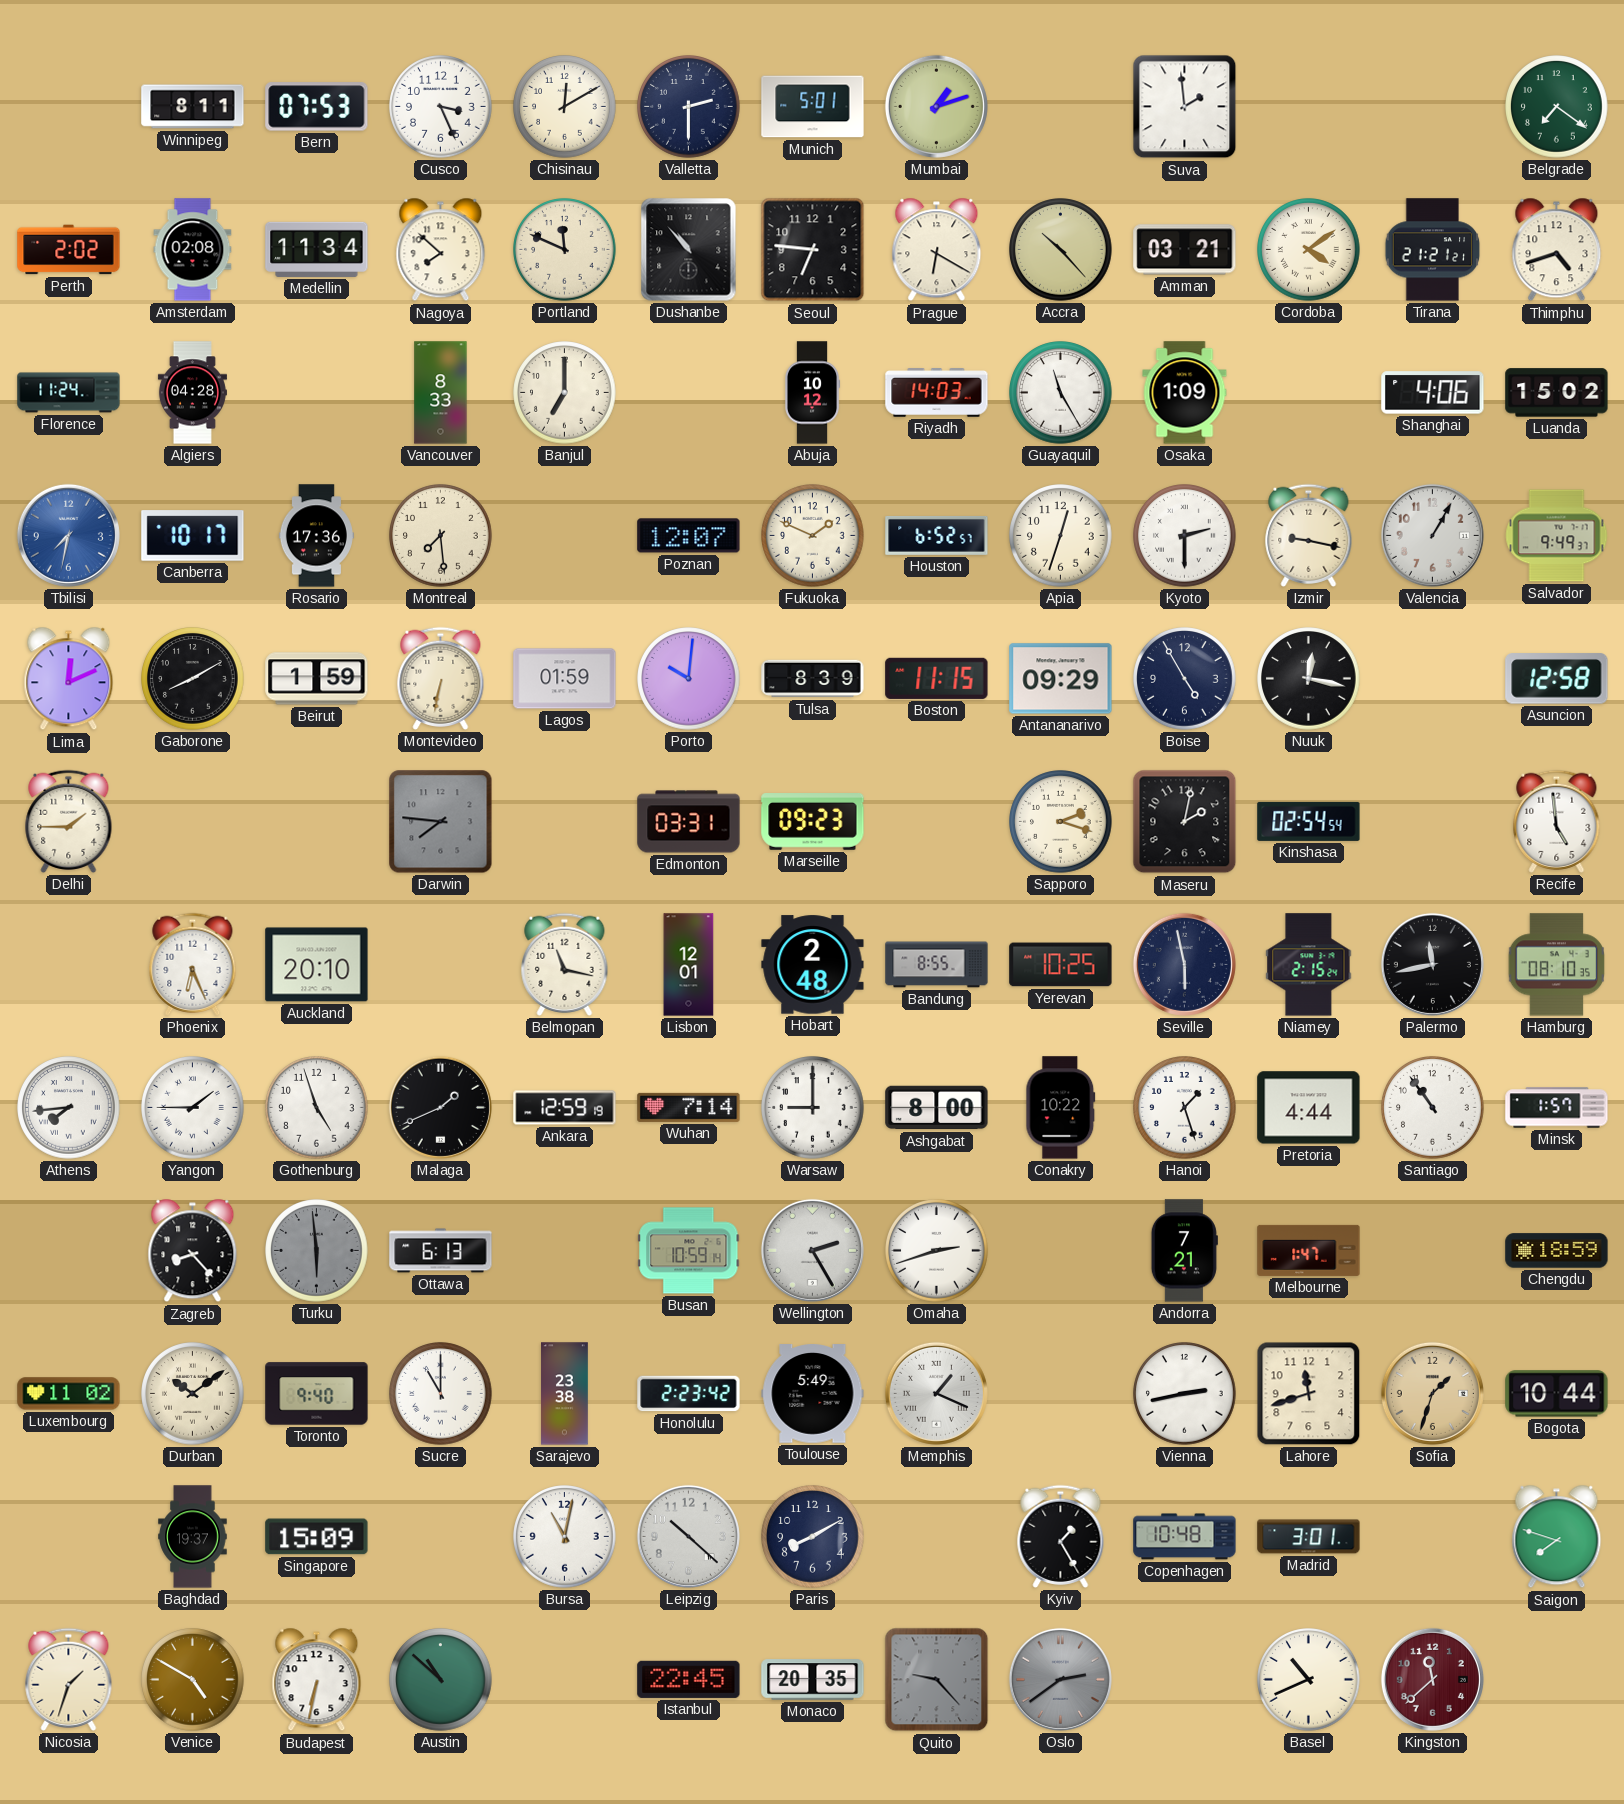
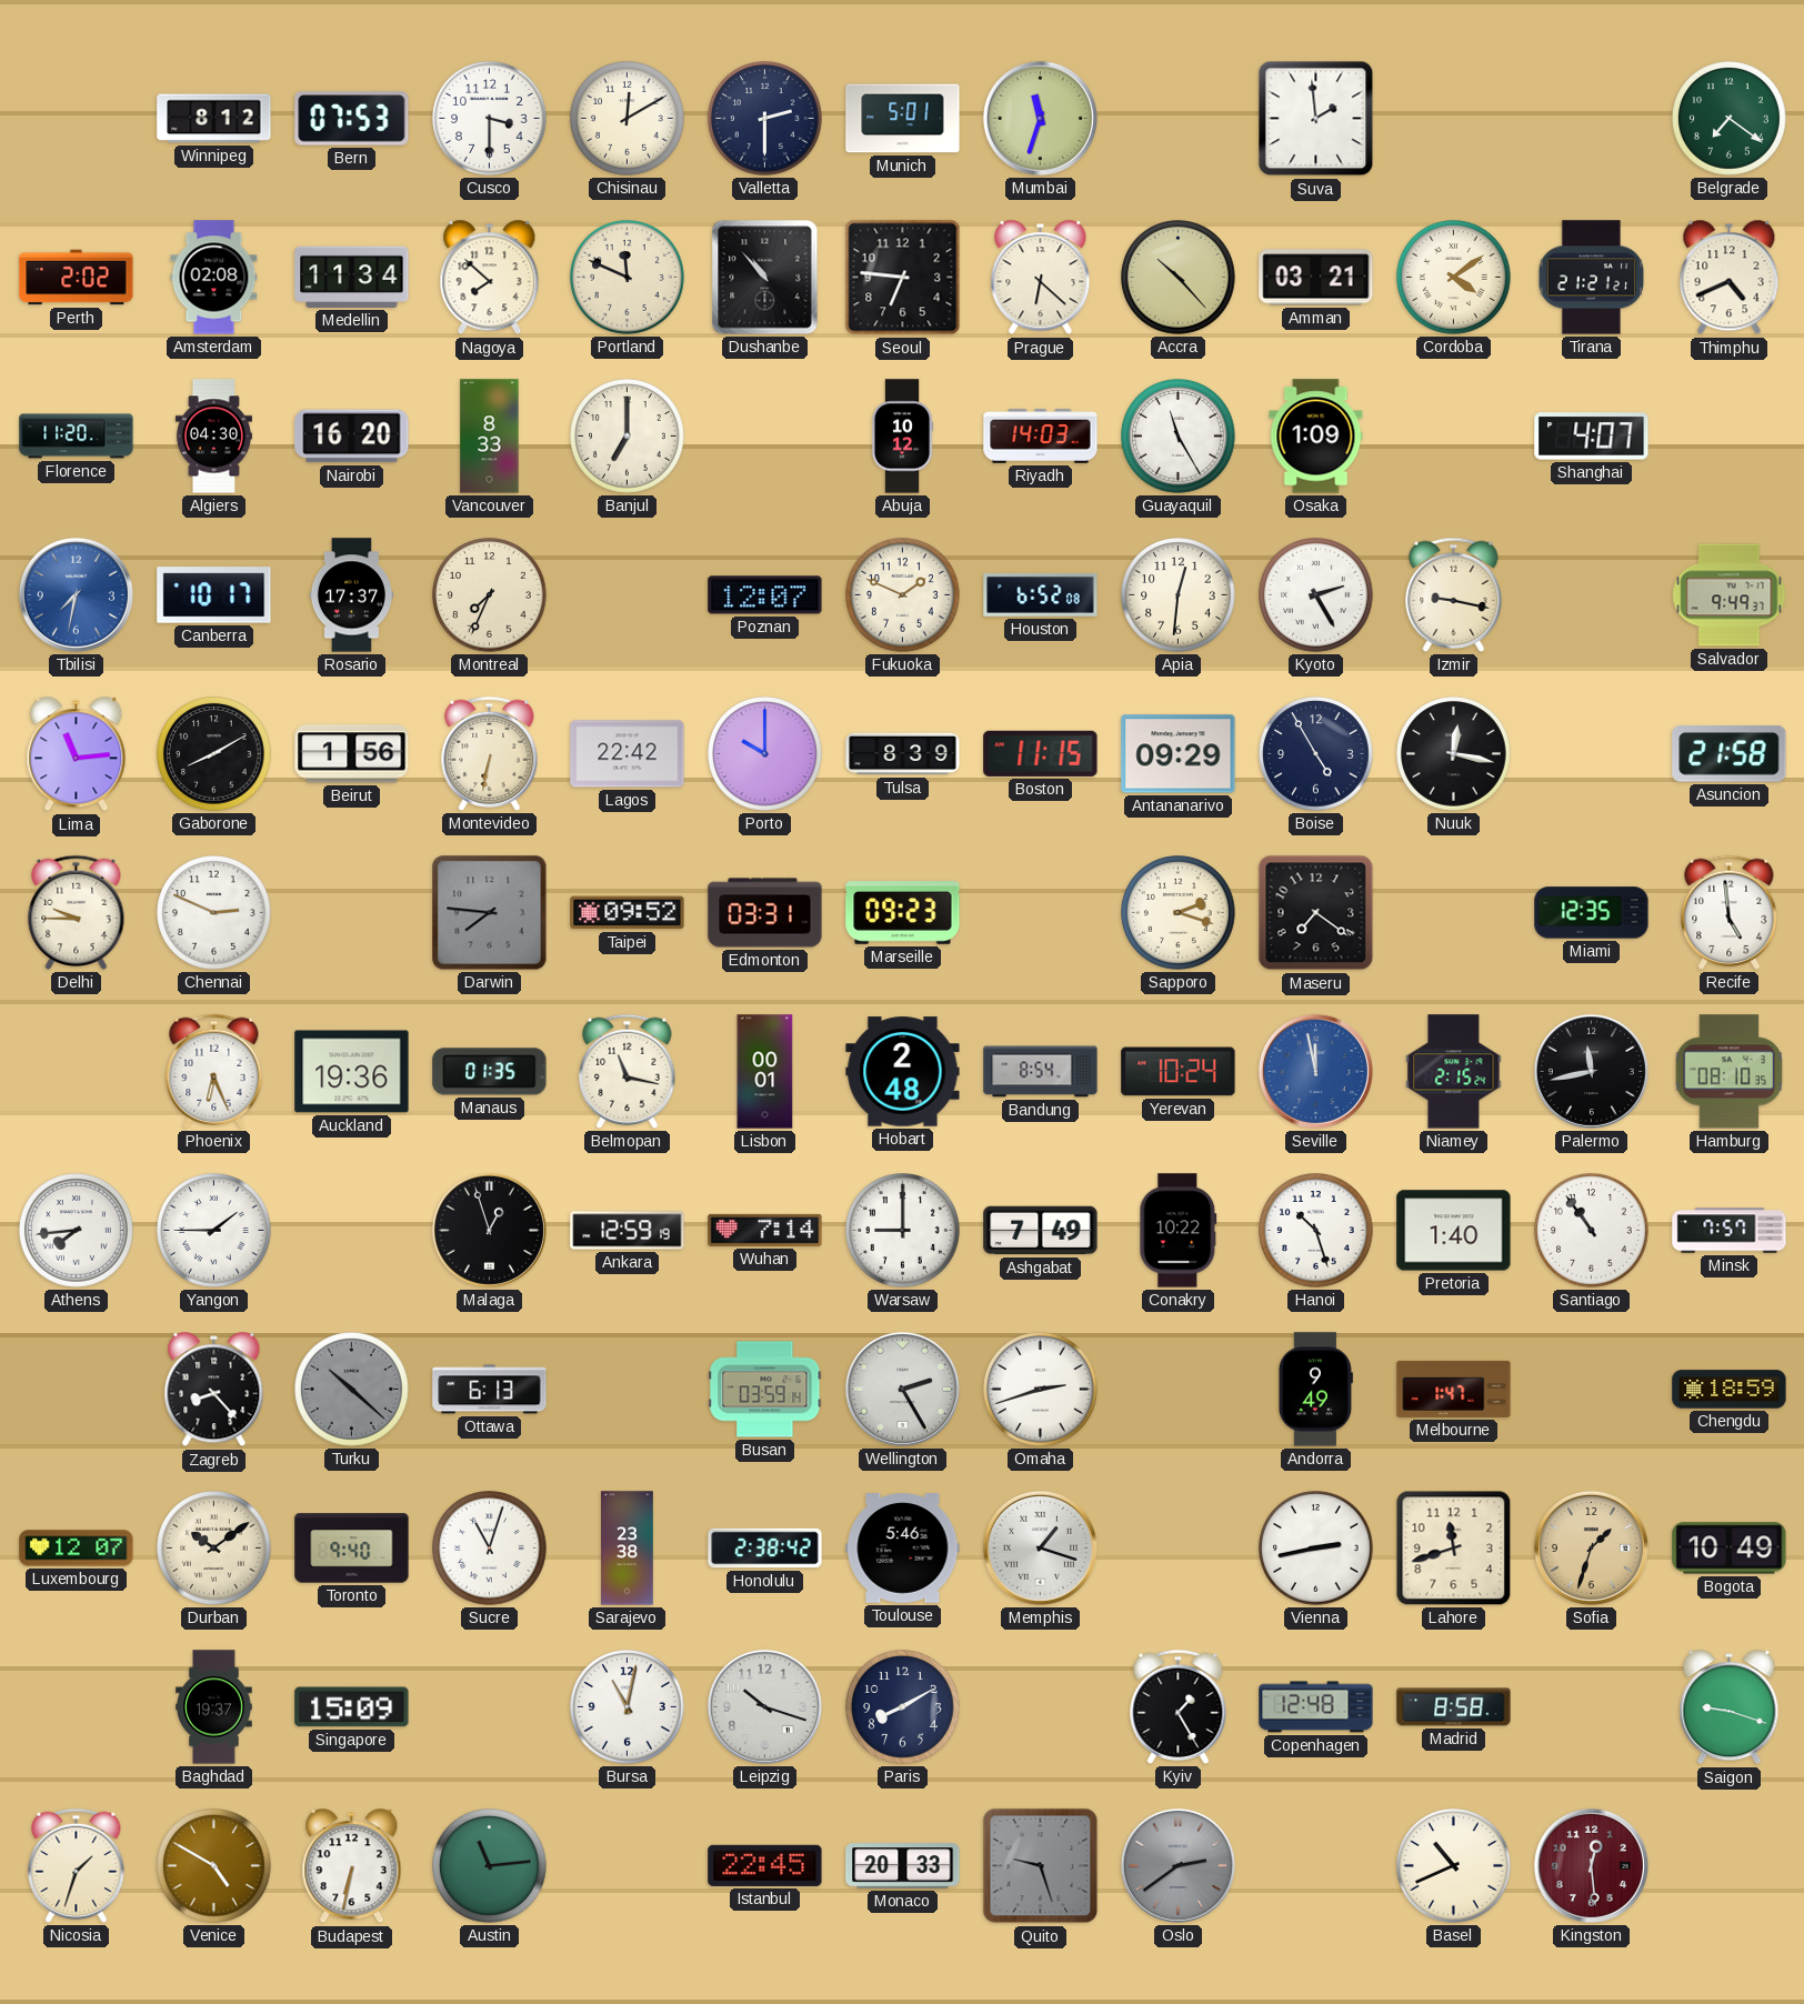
Winnipeg: 8:11 -> 8:12
Cusco: 3:26 -> 3:30
Mumbai: 1:12 -> 11:33
Prague: 6:20 -> 6:22
Thimphu: 4:42 -> 4:41
Florence: 11:24 -> 11:20
Algiers: 04:28 -> 04:30
Nairobi: none -> 16:20
Shanghai: 4:06 -> 4:07
Luanda: 15:02 -> none
Rosario: 17:36 -> 17:37
Montreal: 7:29 -> 7:34
Houston: 6:52:57 -> 6:52:08
Apia: 12:33 -> 12:31
Kyoto: 2:30 -> 2:25
Valencia: 1:05 -> none
Lima: 12:11 -> 11:14
Beirut: 1:59 -> 1:56
Lagos: 01:59 -> 22:42
Porto: 10:01 -> 10:00
Asuncion: 12:58 -> 21:58
Delhi: 1:45 -> 9:45
Chennai: none -> 2:49
Taipei: none -> 09:52
Maseru: 2:02 -> 7:21
Kinshasa: 02:54 -> none
Miami: none -> 12:35
Auckland: 20:10 -> 19:36
Manaus: none -> 01:35
Lisbon: 12:01 -> 00:01
Bandung: 8:55 -> 8:54
Yerevan: 10:25 -> 10:24
Seville: 5:58 -> 11:58
Seville dial: navy -> blue
Gothenburg: 4:57 -> none
Malaga: 1:41 -> 12:57
Ashgabat: 8:00 -> 7:49
Hanoi: 1:27 -> 10:27
Pretoria: 4:44 -> 1:40
Minsk: 1:57 -> 7:57
Turku: 5:59 -> 10:22
Busan: 10:59 -> 03:59
Andorra: 7:21 -> 9:49
Luxembourg: 11:02 -> 12:07
Sucre: 11:00 -> 11:03
Honolulu: 2:23 -> 2:38
Toulouse: 5:49 -> 5:46
Memphis: 1:19 -> 1:18
Bogota: 10:44 -> 10:49
Leipzig: 10:22 -> 10:18
Copenhagen: 10:48 -> 12:48
Madrid: 3:01 -> 8:58
Saigon: 7:48 -> 9:18
Austin: 10:52 -> 11:14
Monaco: 20:35 -> 20:33
Quito: 9:23 -> 9:27
Kingston: 11:38 -> 12:29
